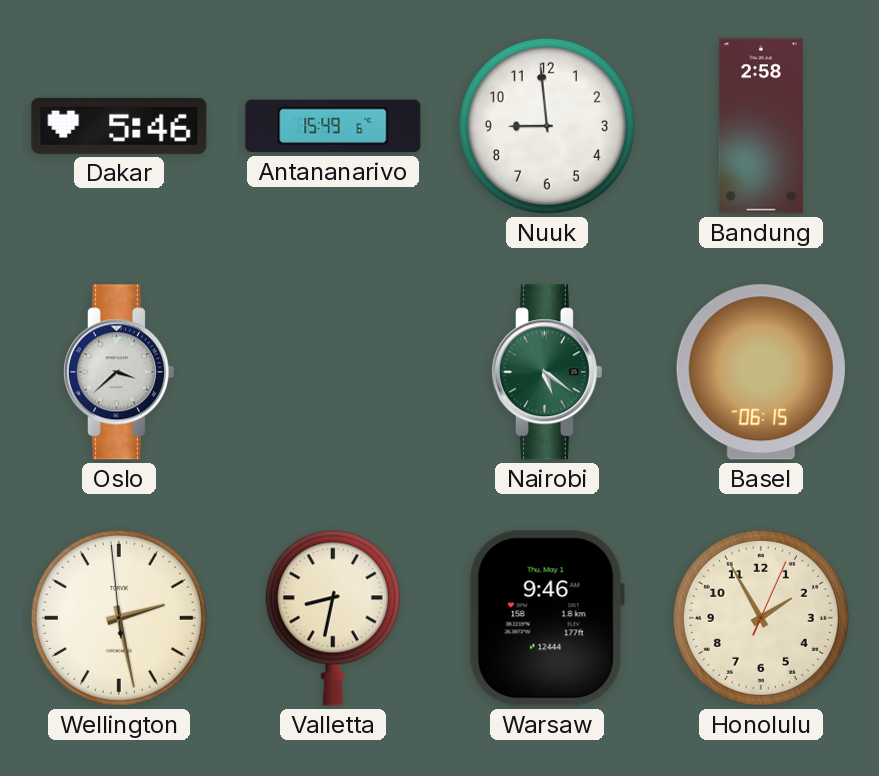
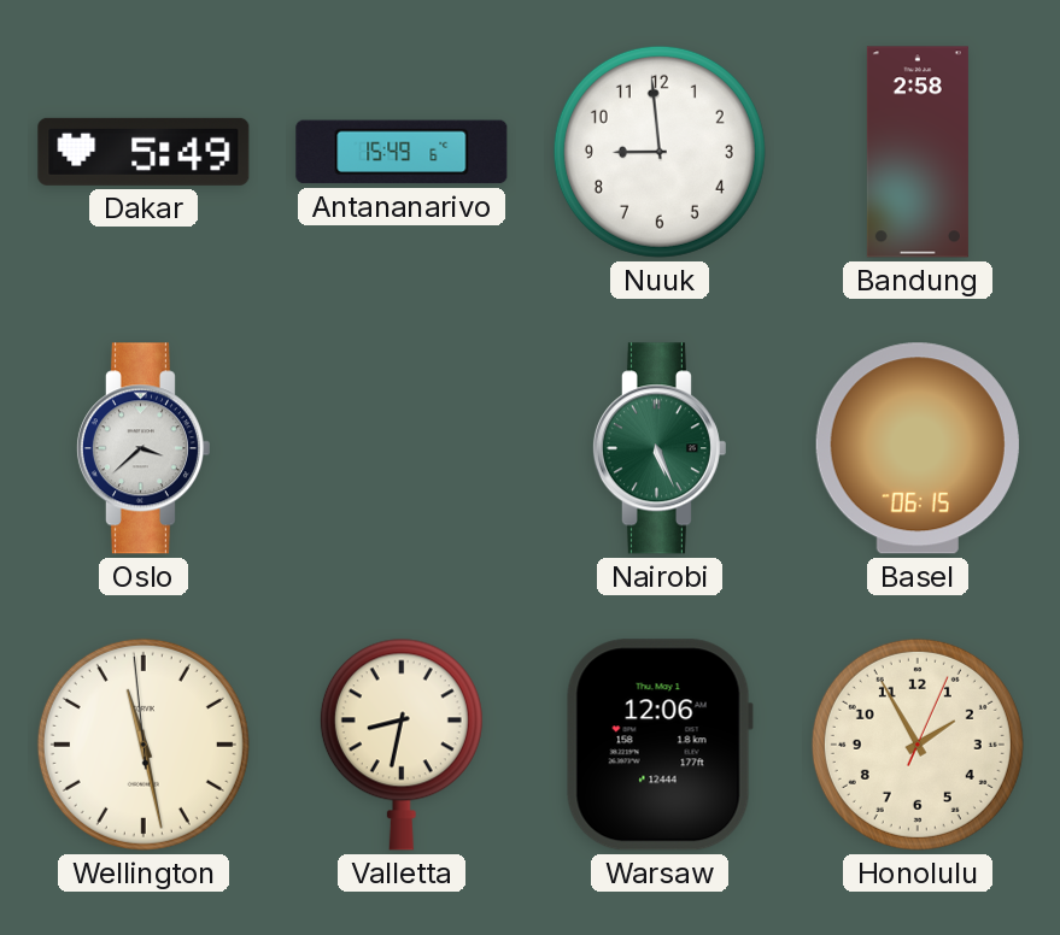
Dakar: 5:46 -> 5:49
Nairobi: 5:21 -> 5:26
Wellington: 2:27 -> 11:27
Warsaw: 9:46 -> 12:06
